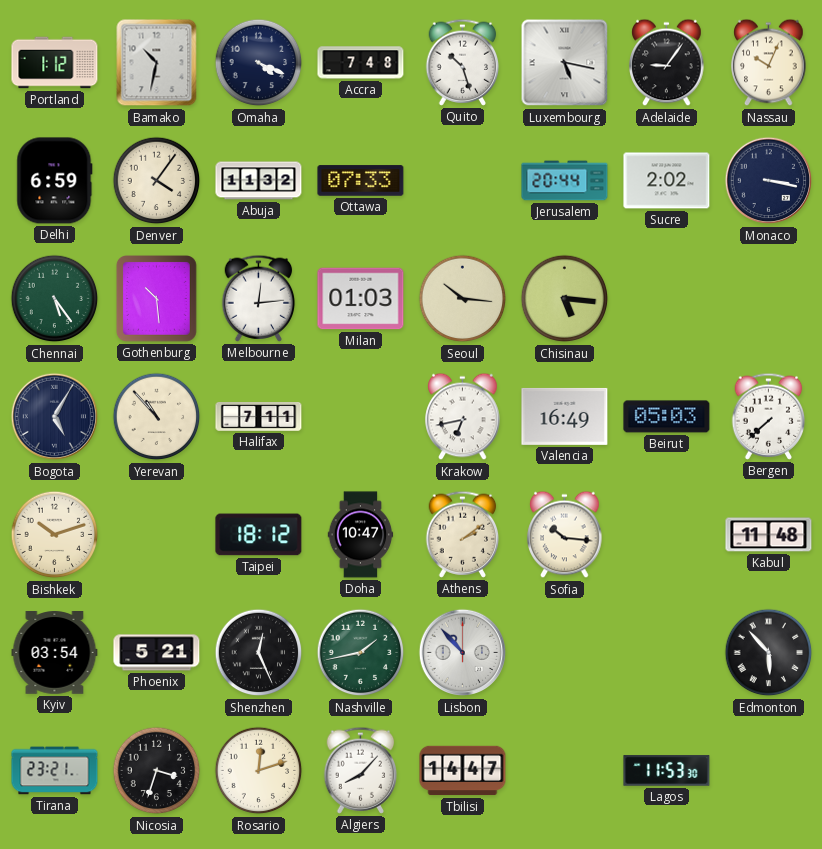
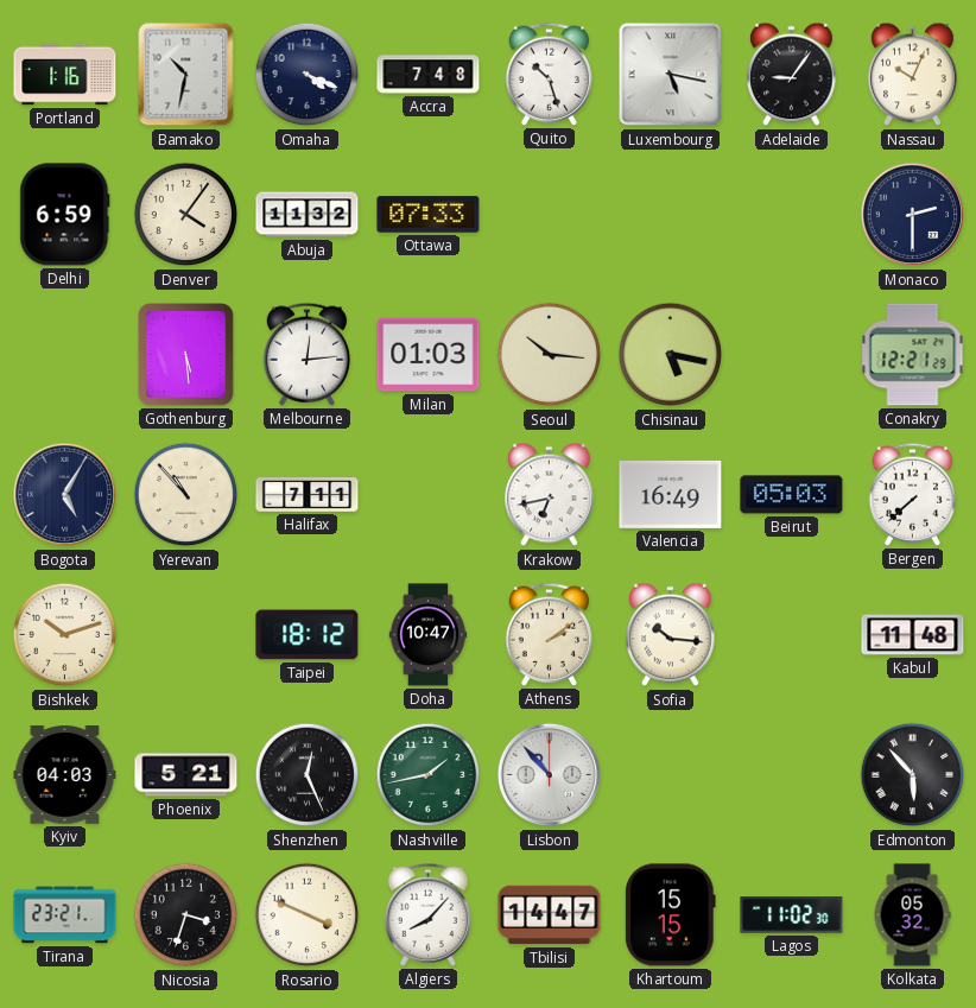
Portland: 1:12 -> 1:16
Jerusalem: 20:44 -> none
Sucre: 2:02 -> none
Monaco: 3:17 -> 2:30
Chennai: 5:24 -> none
Gothenburg: 10:29 -> 5:29
Chisinau: 5:16 -> 5:17
Conakry: none -> 12:21
Kyiv: 03:54 -> 04:03
Rosario: 12:12 -> 3:49
Khartoum: none -> 15:15
Lagos: 11:53 -> 11:02
Kolkata: none -> 05:32
